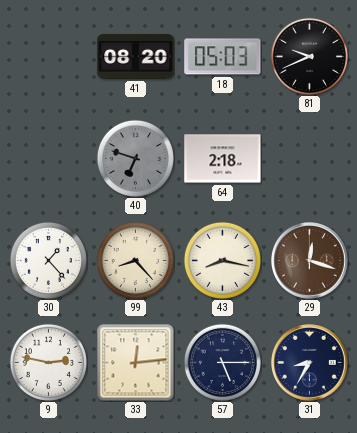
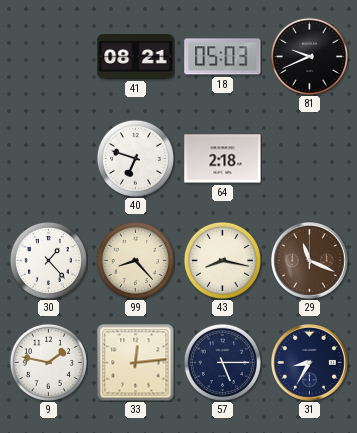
41: 08:20 -> 08:21
40 dial: grey -> white
29: 12:18 -> 11:19
9: 2:47 -> 1:47
